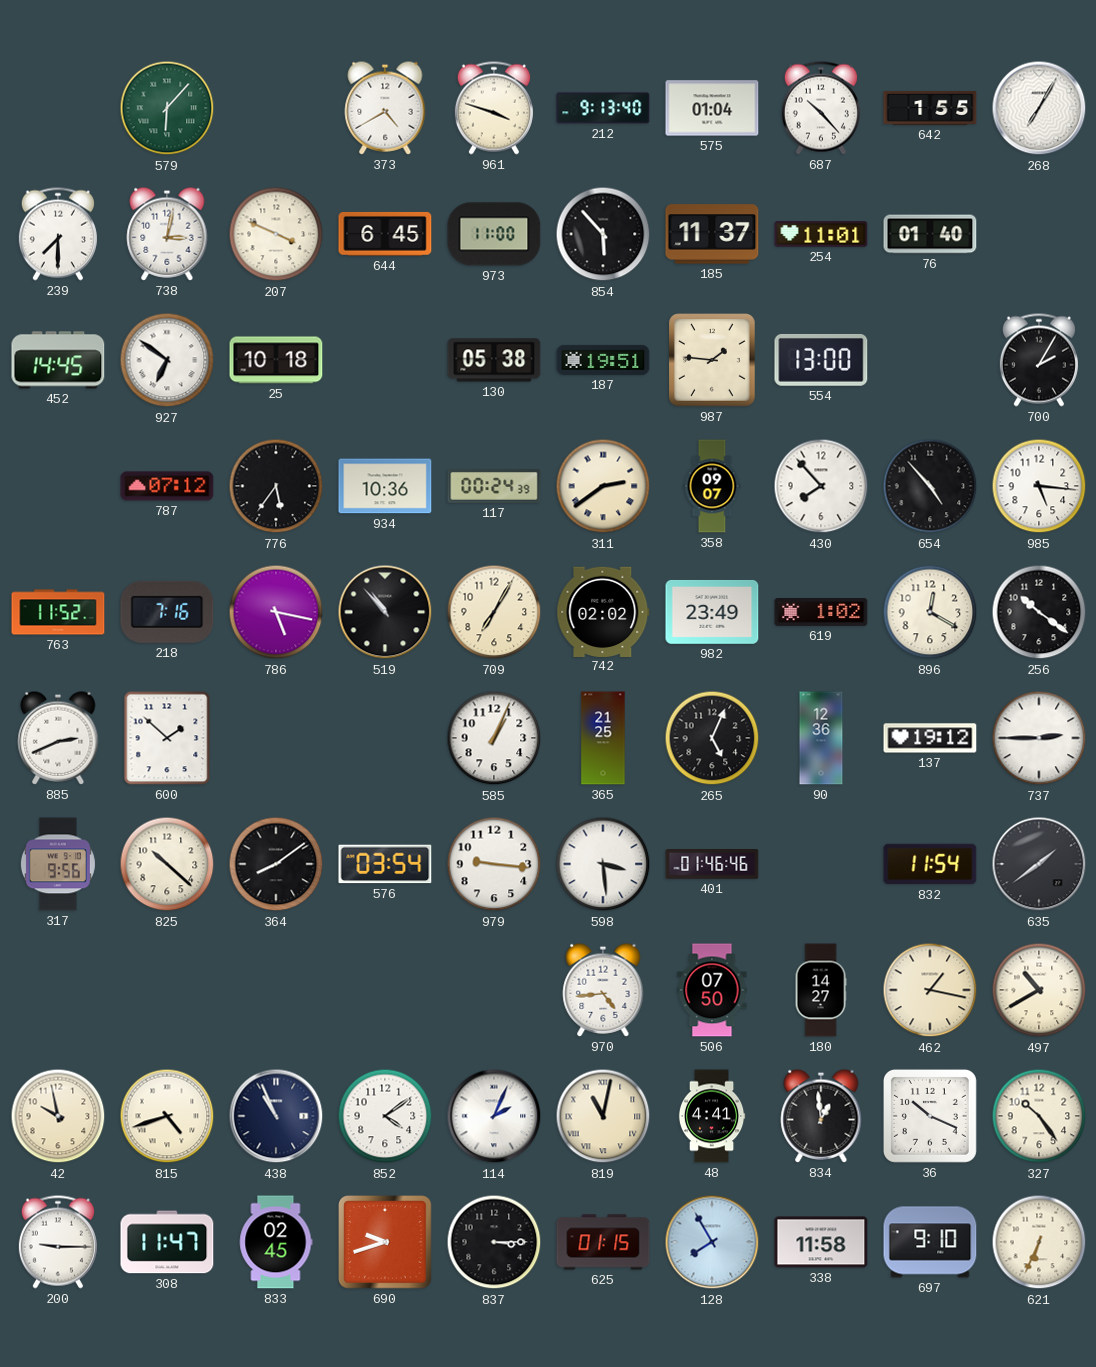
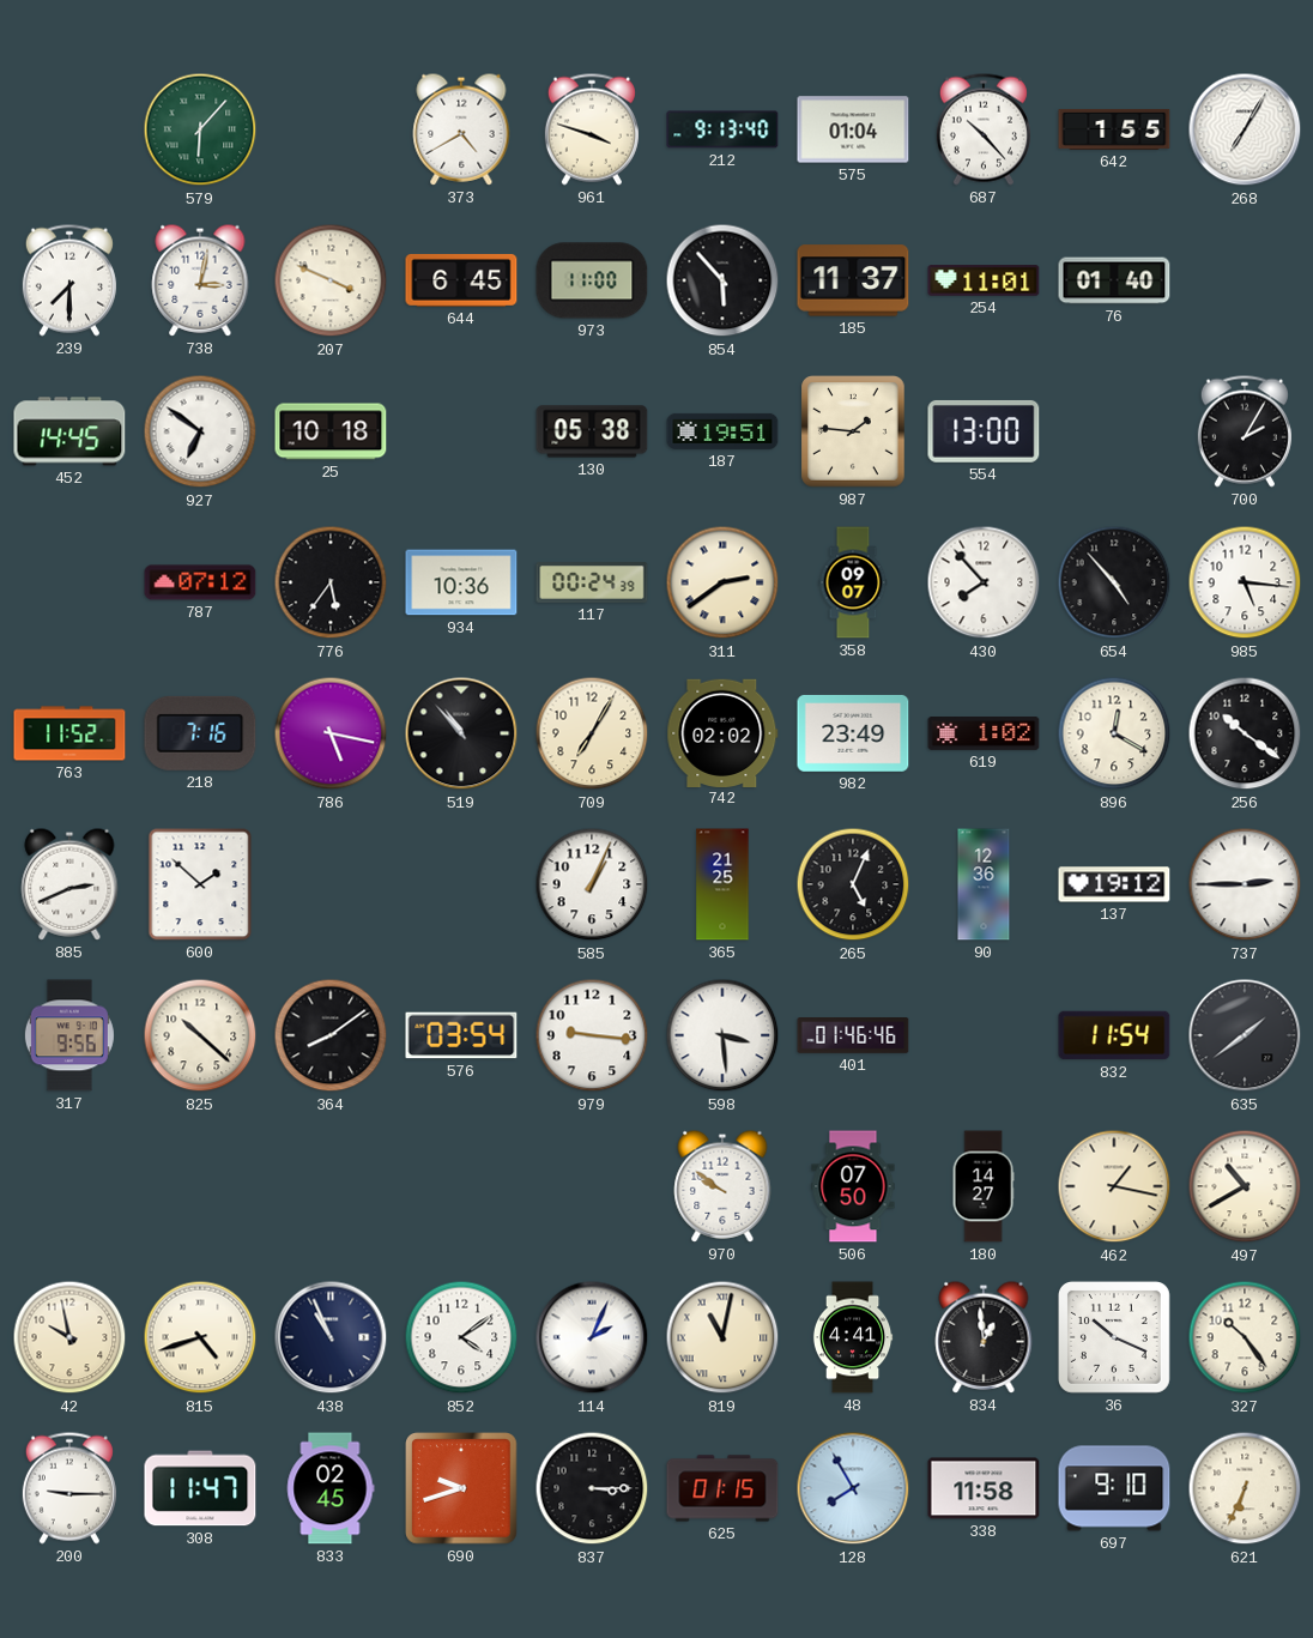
970: 4:44 -> 9:51
